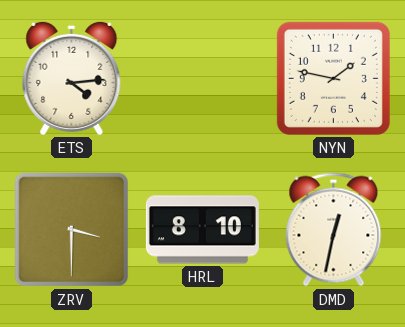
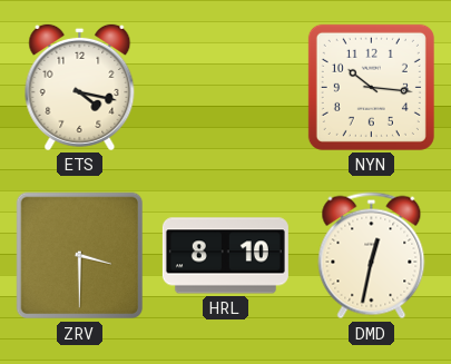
ETS: 4:14 -> 4:17
NYN: 1:47 -> 10:16
